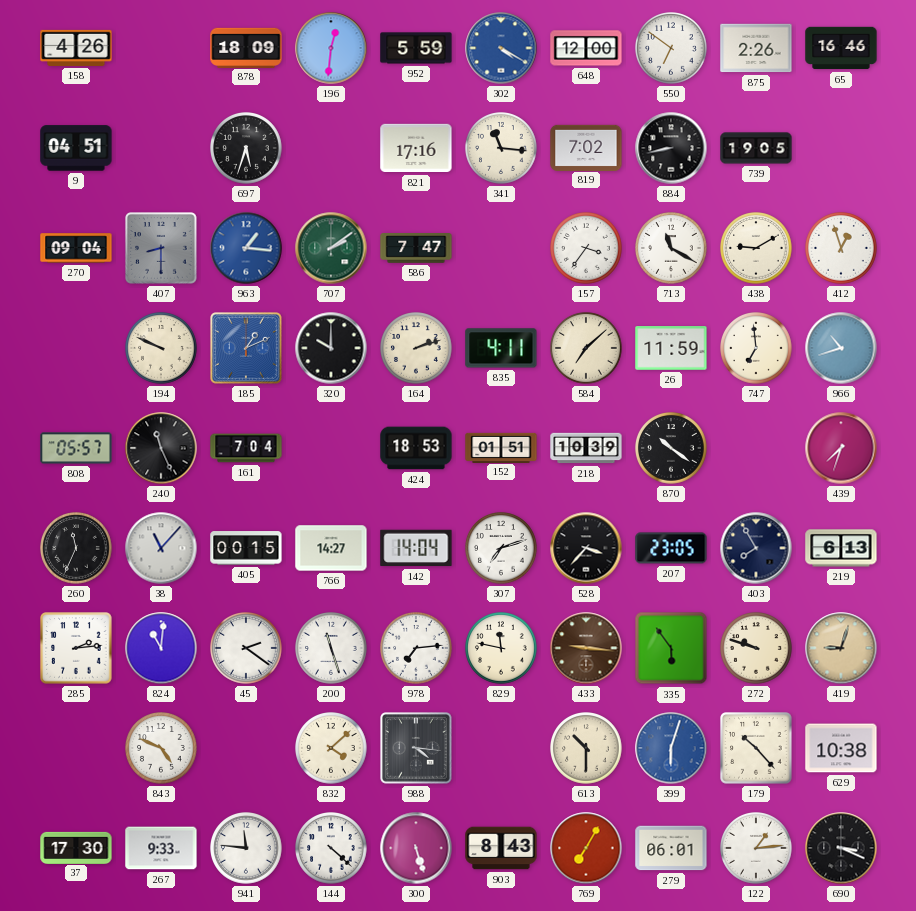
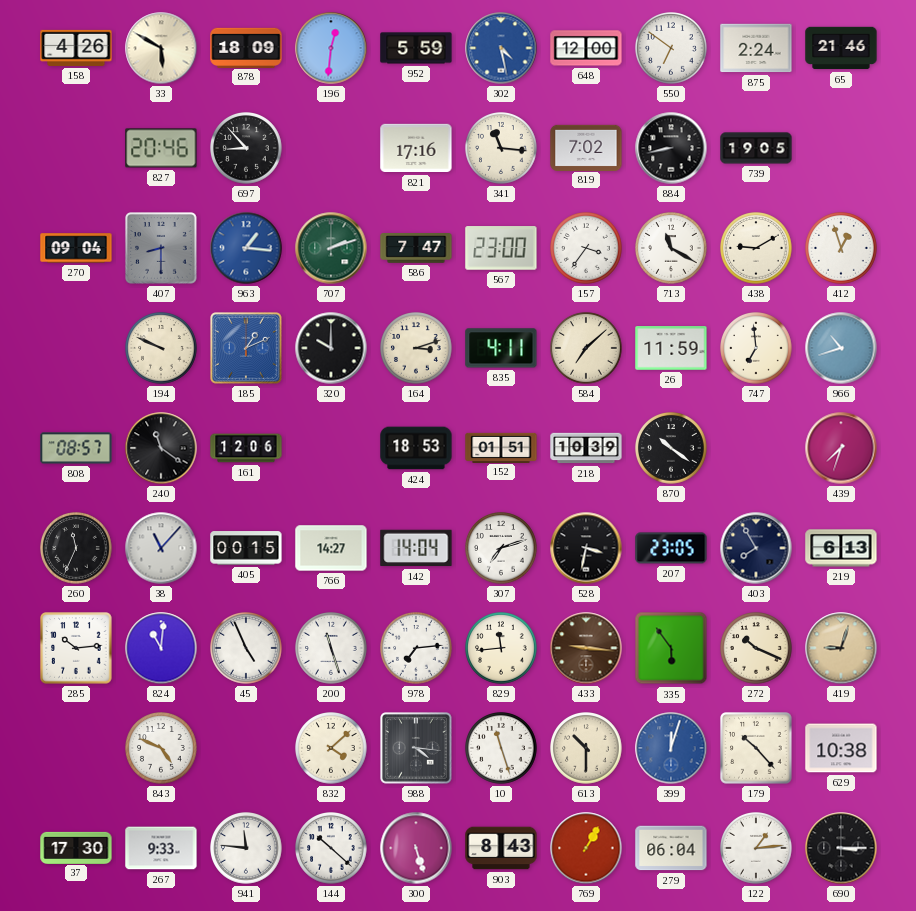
33: none -> 5:50
302: 4:20 -> 4:28
875: 2:26 -> 2:24
65: 16:46 -> 21:46
9: 04:51 -> none
827: none -> 20:46
697: 5:33 -> 8:53
707: 2:09 -> 2:12
567: none -> 23:00
164: 2:12 -> 3:12
808: 05:57 -> 08:57
240: 11:26 -> 11:21
161: 7:04 -> 12:06
528: 3:37 -> 3:32
285: 2:14 -> 10:14
45: 2:21 -> 4:56
829: 11:47 -> 11:44
272: 9:48 -> 10:19
10: none -> 11:27
399: 6:03 -> 12:03
144: 4:22 -> 10:22
769: 7:05 -> 1:05
279: 06:01 -> 06:04
690: 3:19 -> 3:15
